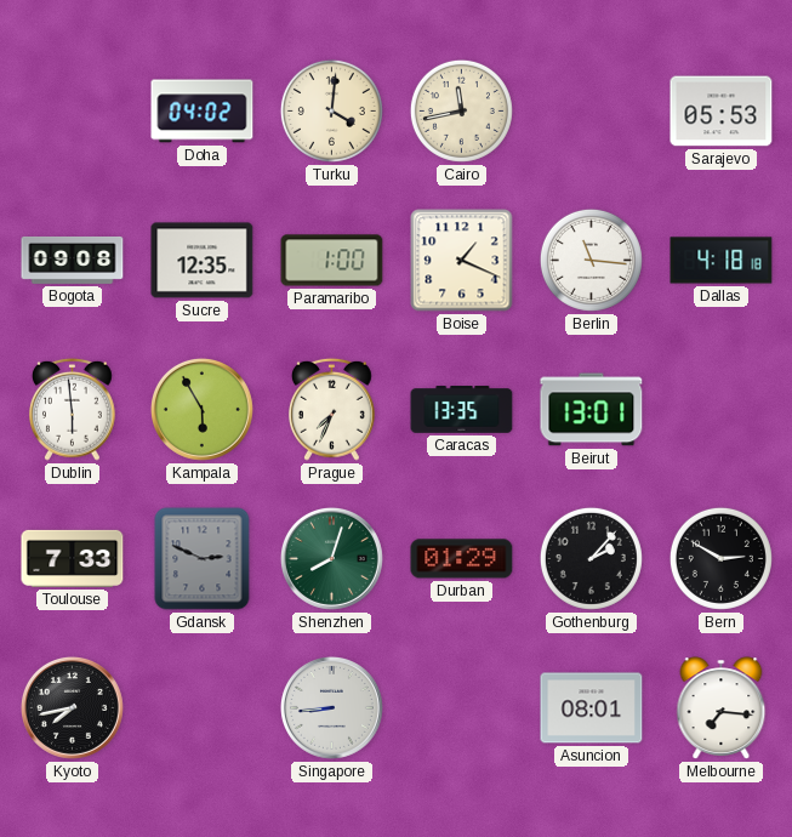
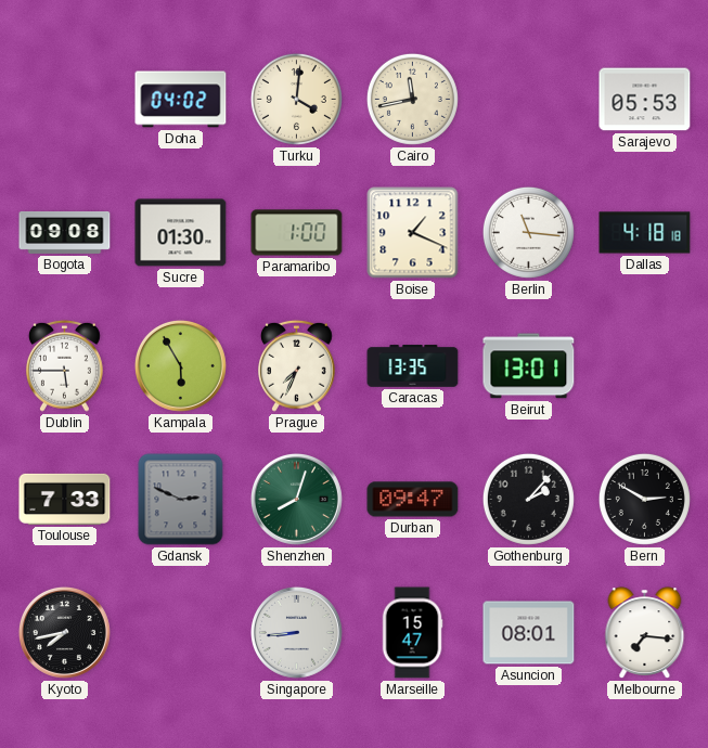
Sucre: 12:35 -> 01:30
Dublin: 5:59 -> 5:45
Durban: 01:29 -> 09:47
Marseille: none -> 15:47
